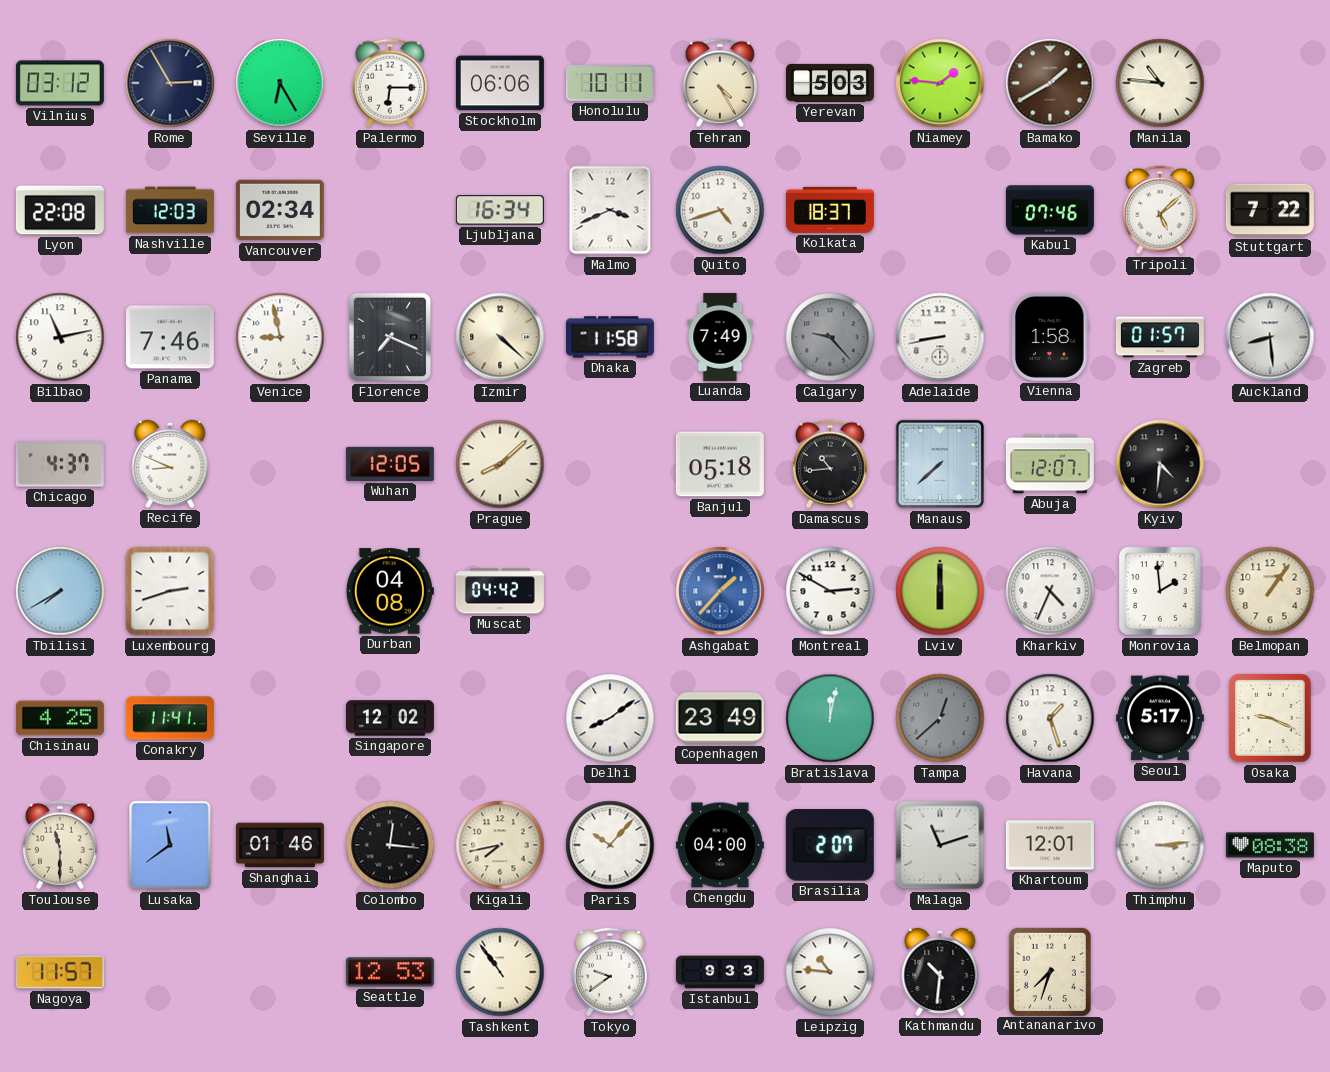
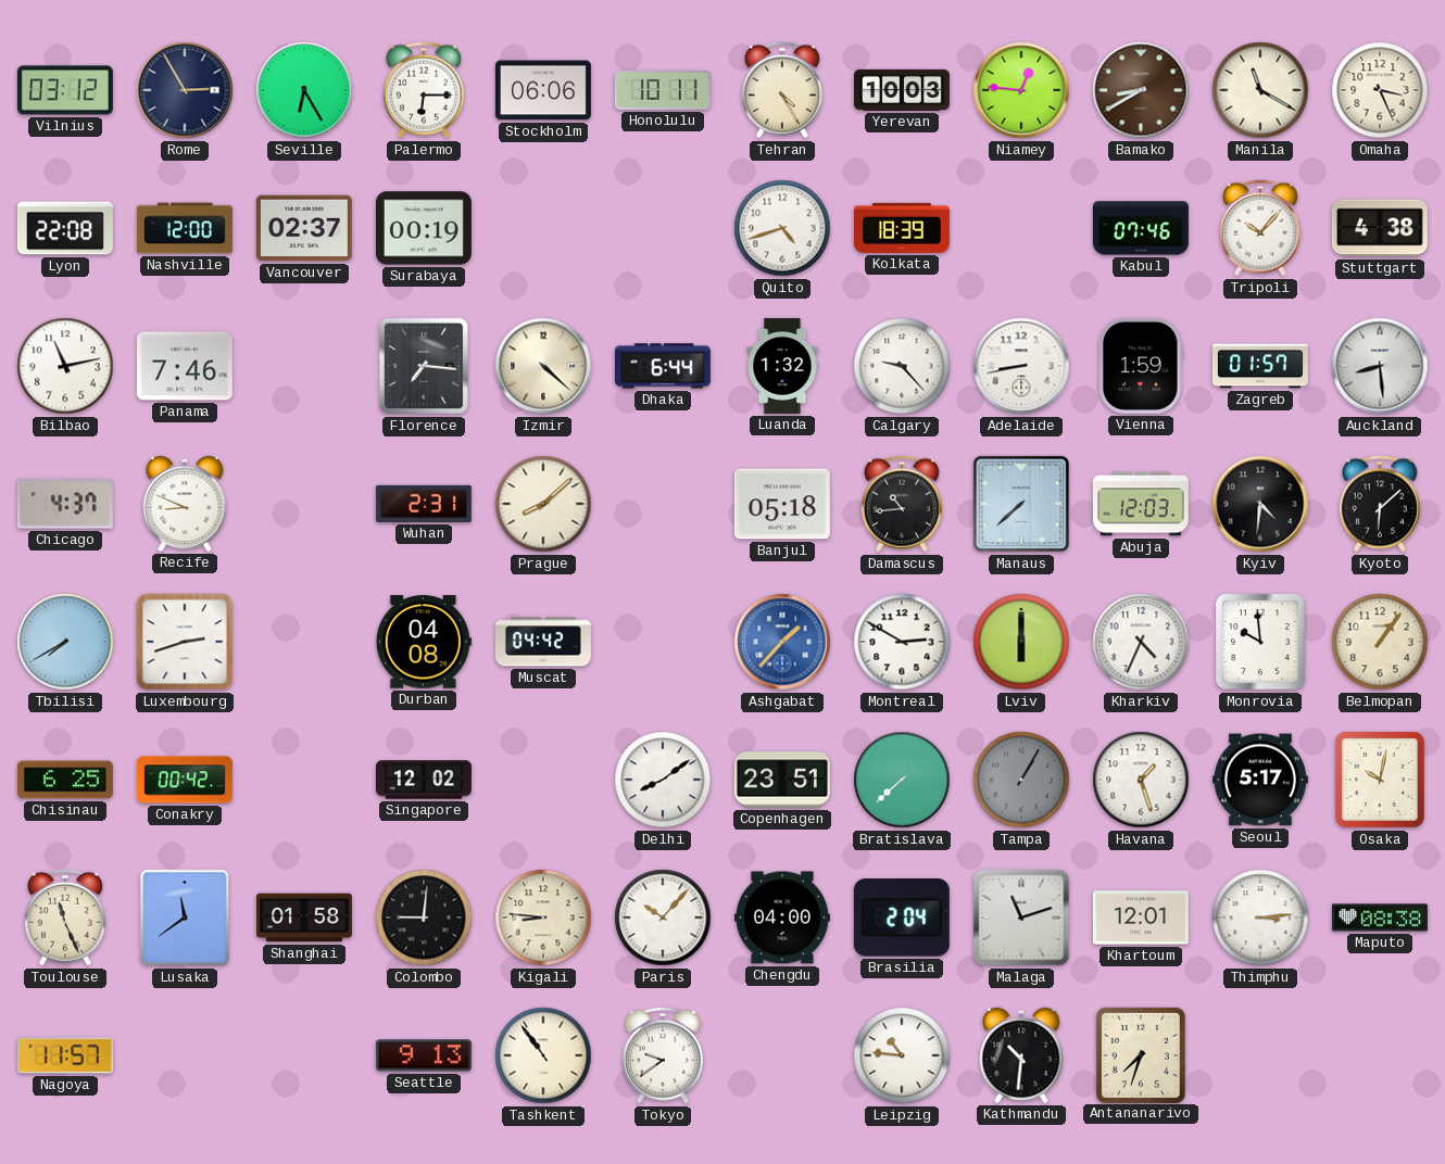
Yerevan: 5:03 -> 10:03
Niamey: 1:46 -> 12:46
Bamako: 1:40 -> 8:40
Manila: 10:46 -> 11:20
Omaha: none -> 3:26
Nashville: 12:03 -> 12:00
Vancouver: 02:34 -> 02:37
Surabaya: none -> 00:19
Ljubljana: 16:34 -> none
Malmo: 3:41 -> none
Kolkata: 18:37 -> 18:39
Tripoli: 5:08 -> 10:07
Stuttgart: 7:22 -> 4:38
Venice: 8:58 -> none
Florence: 7:19 -> 7:16
Dhaka: 11:58 -> 6:44
Luanda: 7:49 -> 1:32
Calgary dial: grey -> white
Vienna: 1:58 -> 1:59
Wuhan: 12:05 -> 2:31
Abuja: 12:07 -> 12:03
Kyoto: none -> 6:08
Monrovia: 1:59 -> 9:59
Chisinau: 4:25 -> 6:25
Conakry: 11:41 -> 00:42
Copenhagen: 23:49 -> 23:51
Bratislava: 12:02 -> 7:38
Tampa: 12:38 -> 1:05
Osaka: 9:19 -> 10:02
Toulouse: 11:30 -> 11:26
Shanghai: 01:46 -> 01:58
Colombo: 12:16 -> 9:01
Kigali: 7:43 -> 8:46
Brasilia: 2:07 -> 2:04
Seattle: 12:53 -> 9:13
Istanbul: 9:33 -> none
